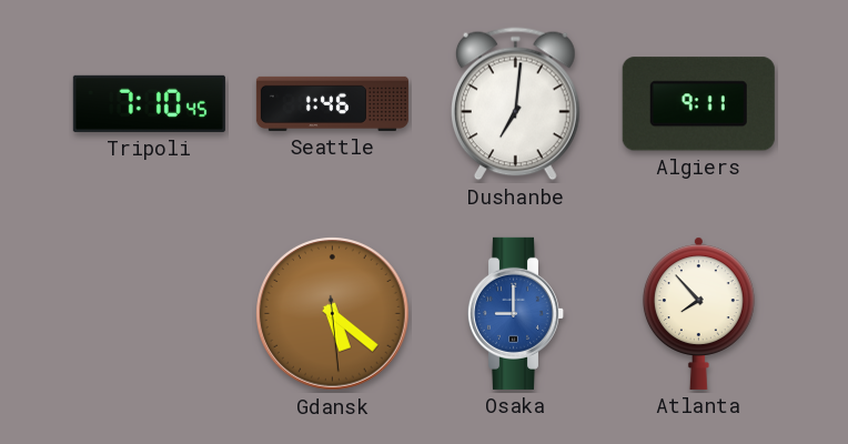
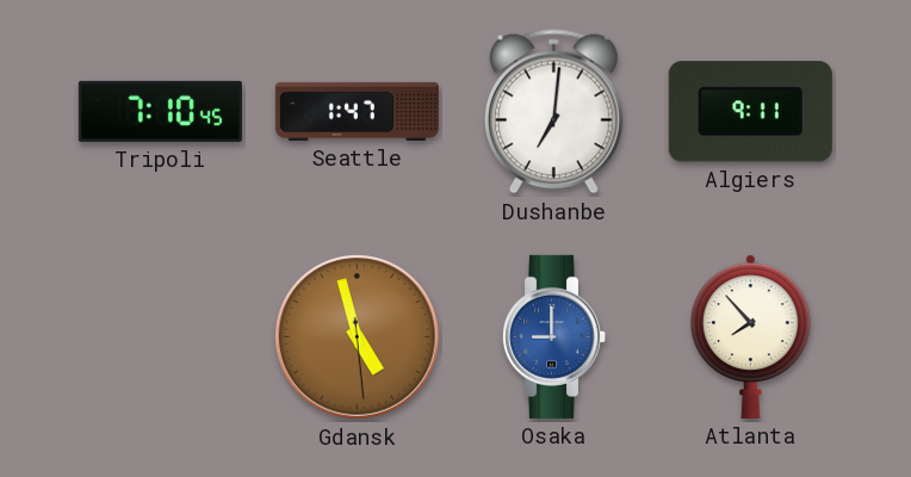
Seattle: 1:46 -> 1:47
Gdansk: 5:21 -> 4:57
